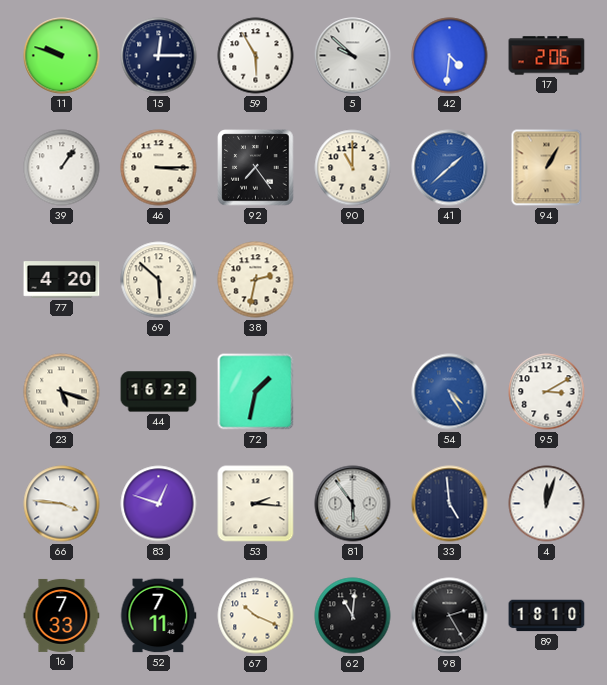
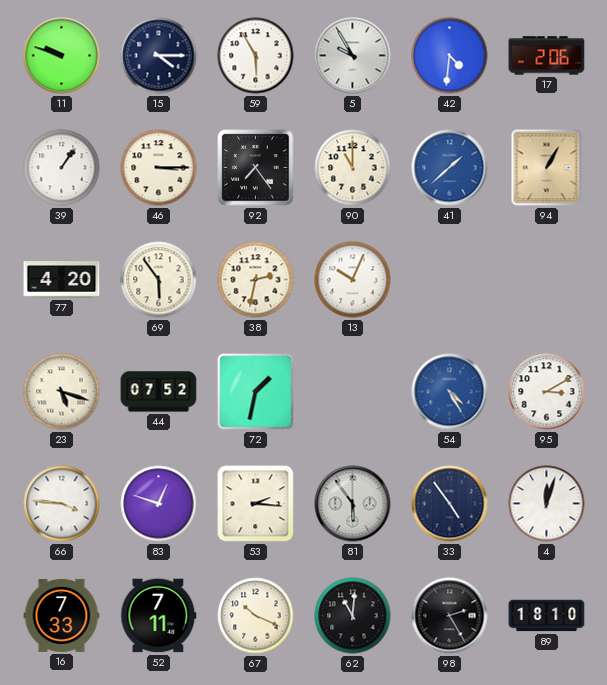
15: 12:15 -> 4:15
5: 9:52 -> 9:55
69: 5:52 -> 5:54
13: none -> 10:04
44: 16:22 -> 07:52
33: 4:59 -> 4:54
